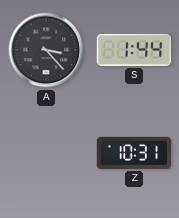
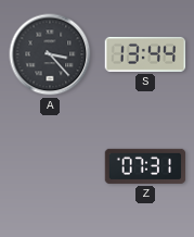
S: 1:44 -> 13:44
Z: 10:31 -> 07:31
